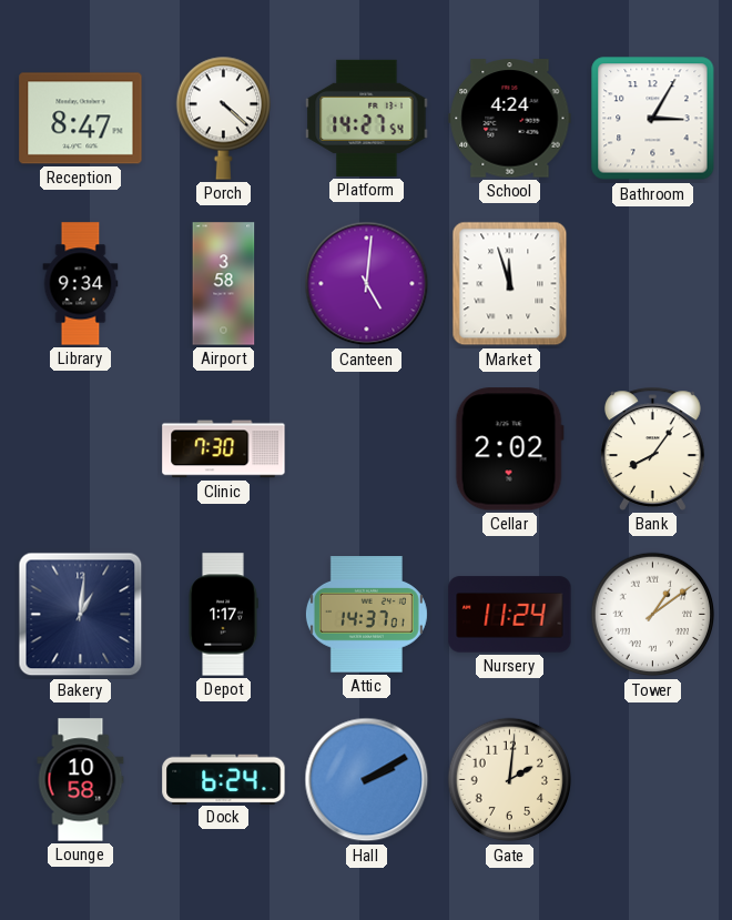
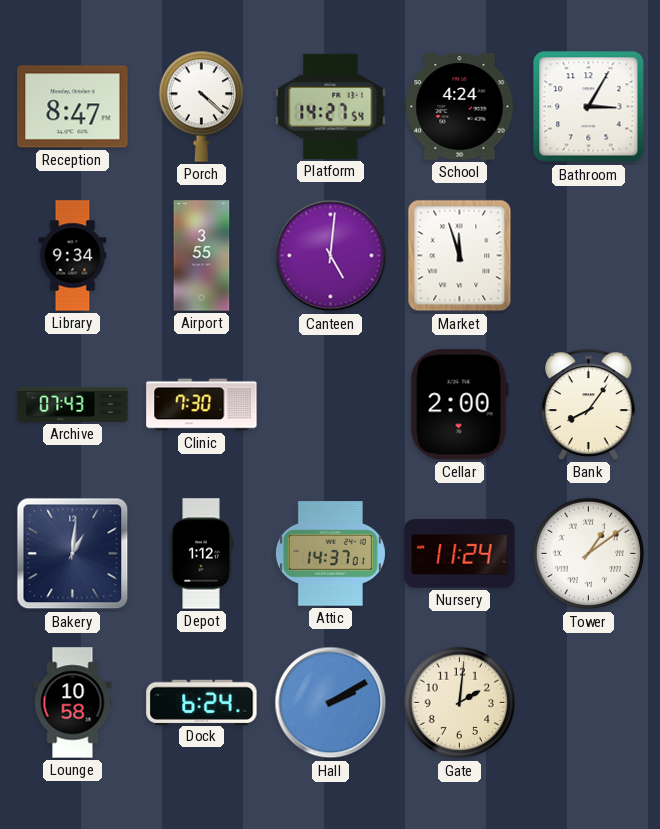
Airport: 3:58 -> 3:55
Archive: none -> 07:43
Cellar: 2:02 -> 2:00
Depot: 1:17 -> 1:12
